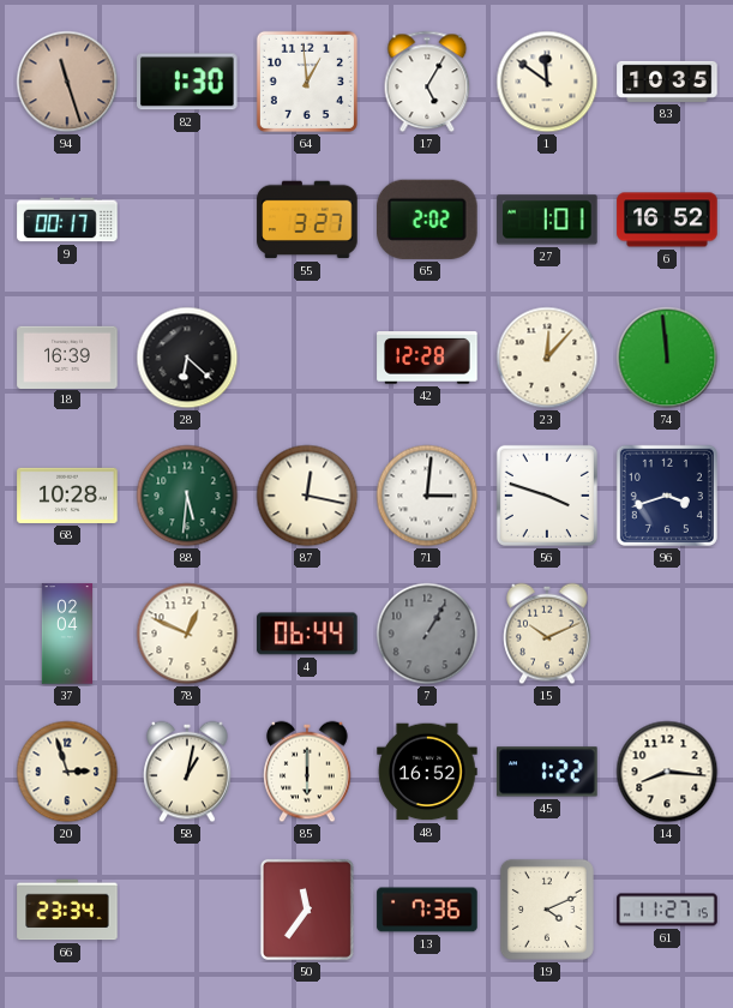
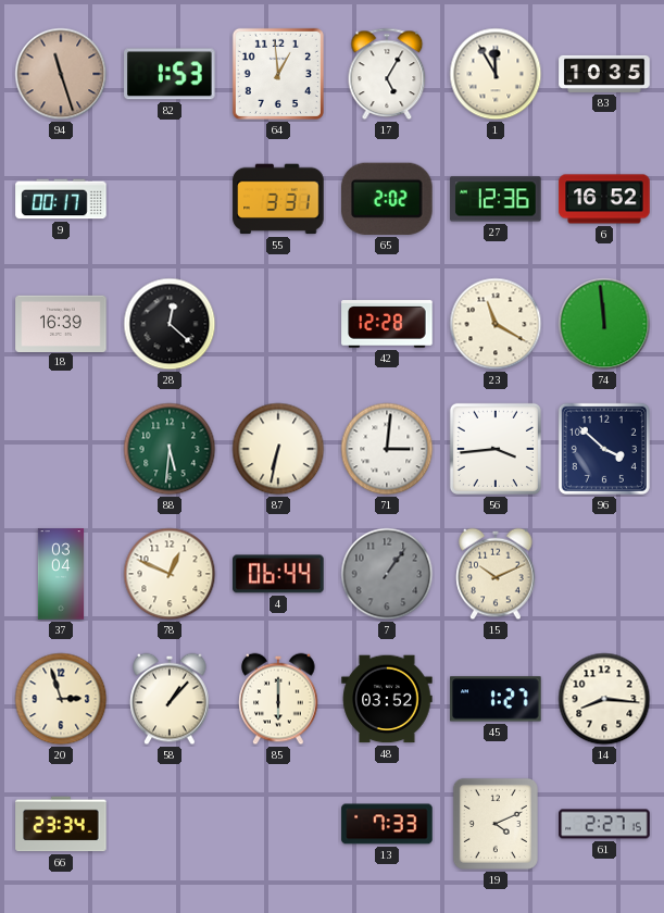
82: 1:30 -> 1:53
1: 11:51 -> 11:55
55: 3:27 -> 3:31
27: 1:01 -> 12:36
28: 6:22 -> 12:22
23: 12:07 -> 11:20
68: 10:28 -> none
87: 12:17 -> 6:32
56: 3:48 -> 3:44
96: 3:42 -> 3:52
37: 02:04 -> 03:04
7: 1:05 -> 1:06
58: 1:02 -> 1:07
48: 16:52 -> 03:52
45: 1:22 -> 1:27
50: 11:36 -> none
13: 7:36 -> 7:33
61: 11:27 -> 2:27
